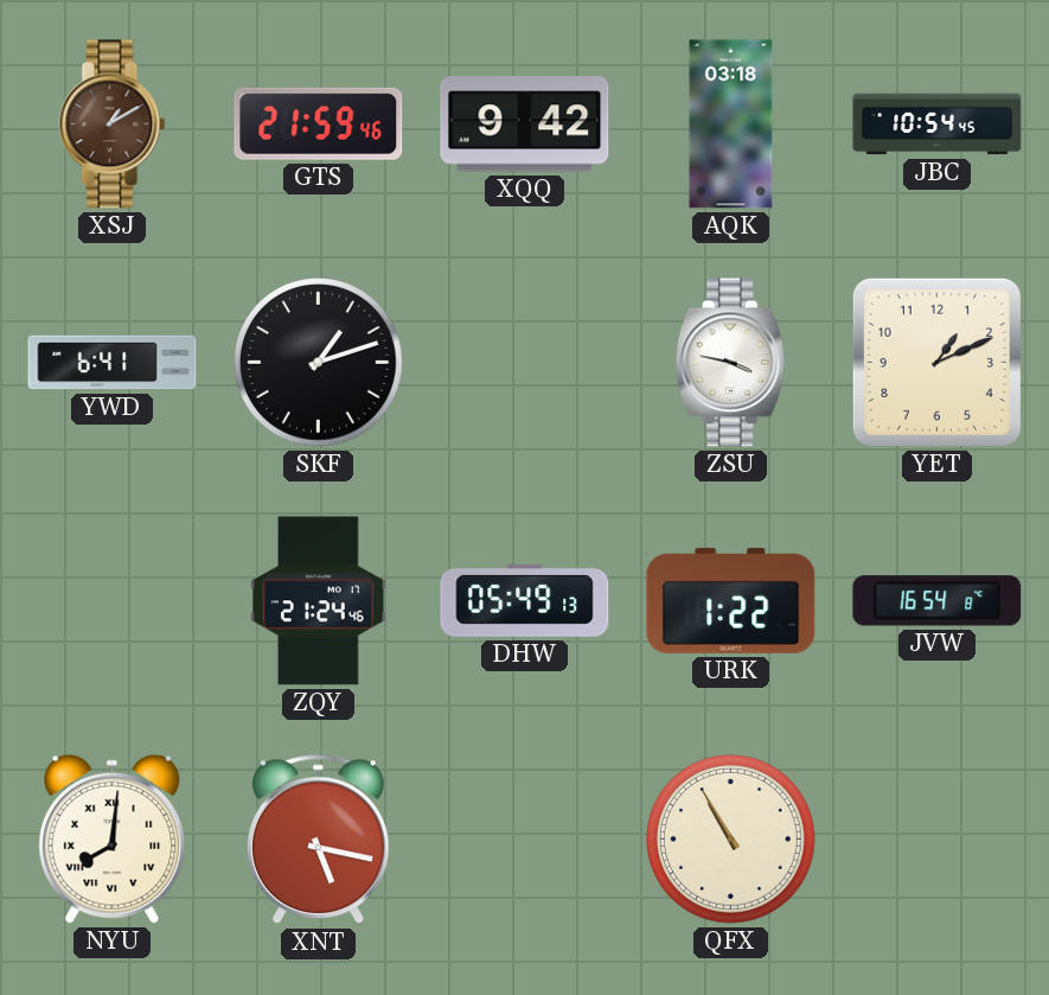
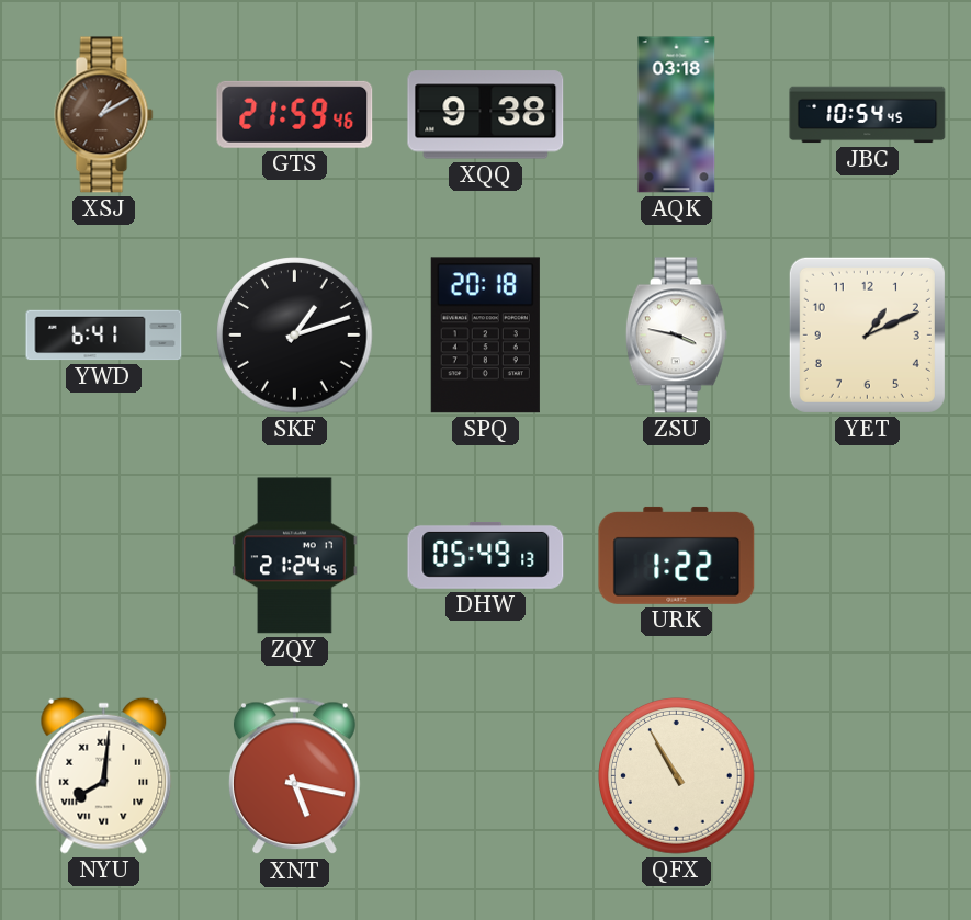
XQQ: 9:42 -> 9:38
SPQ: none -> 20:18
JVW: 16:54 -> none
